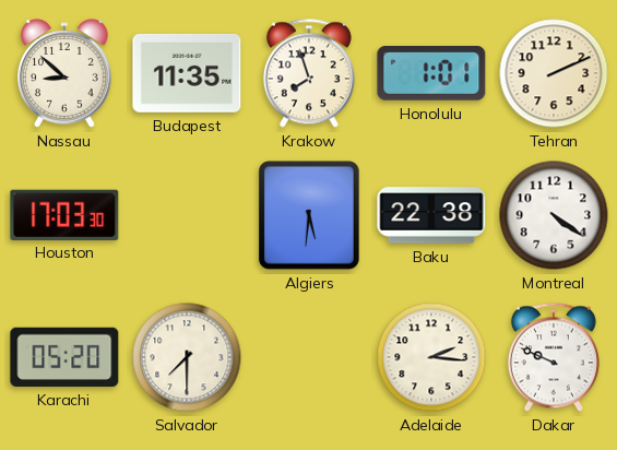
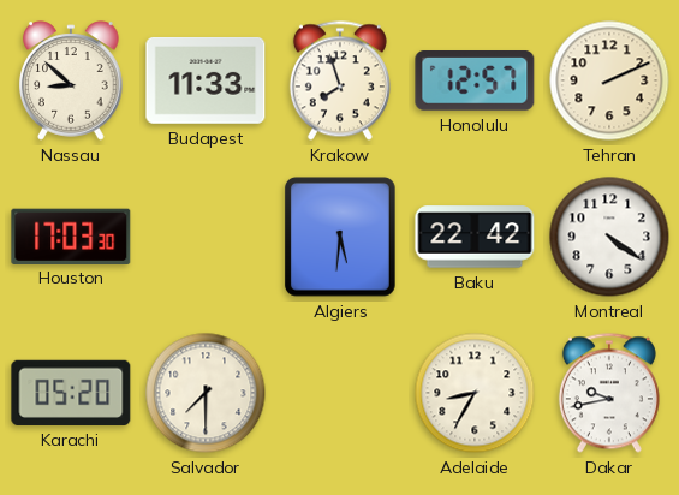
Budapest: 11:35 -> 11:33
Honolulu: 1:01 -> 12:57
Baku: 22:38 -> 22:42
Adelaide: 2:16 -> 8:35
Dakar: 9:49 -> 9:43
